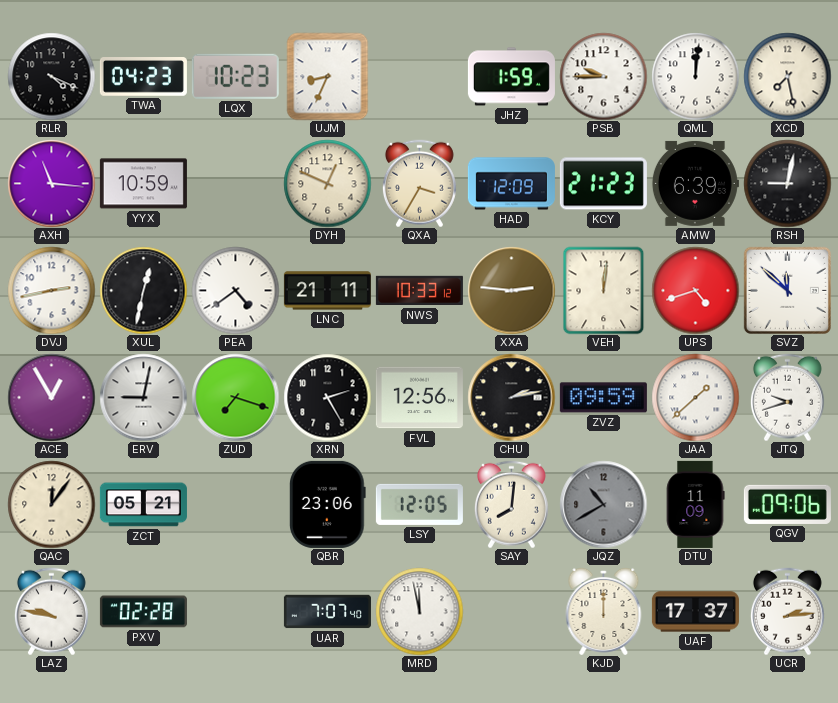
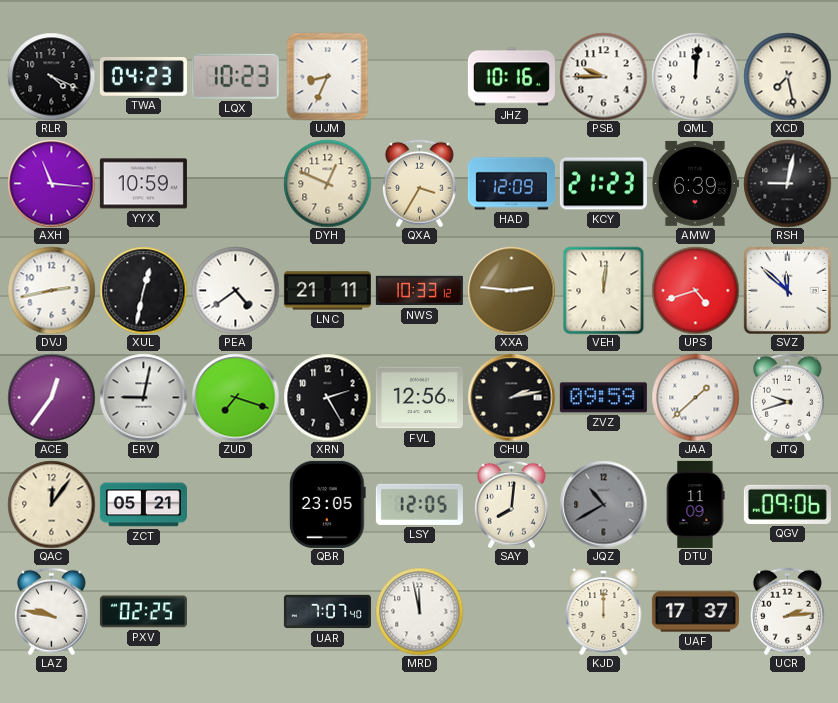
JHZ: 1:59 -> 10:16
ACE: 12:55 -> 12:36
QBR: 23:06 -> 23:05
PXV: 02:28 -> 02:25
